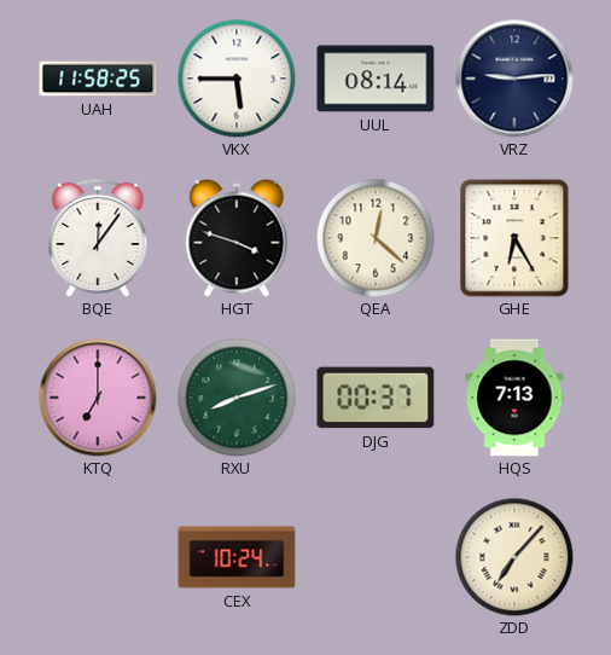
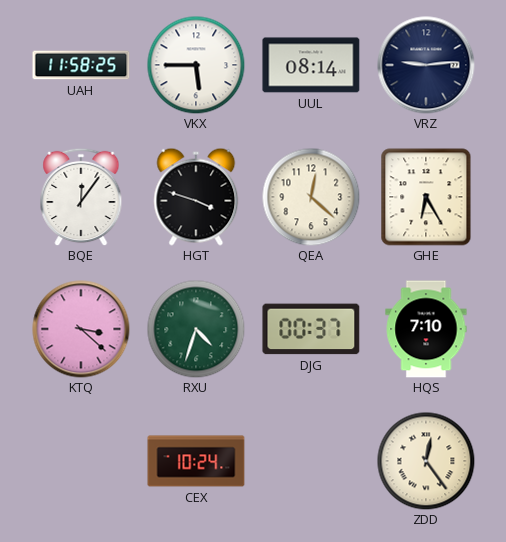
KTQ: 7:00 -> 3:22
RXU: 8:12 -> 4:33
HQS: 7:13 -> 7:10
ZDD: 7:07 -> 12:24
